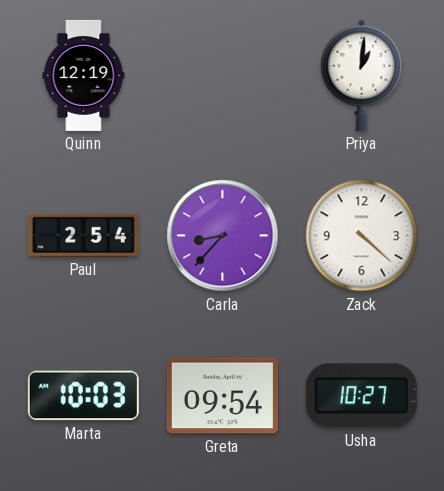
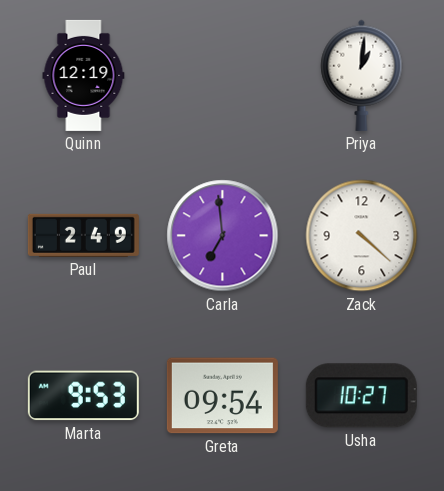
Paul: 2:54 -> 2:49
Carla: 8:37 -> 6:59
Marta: 10:03 -> 9:53
